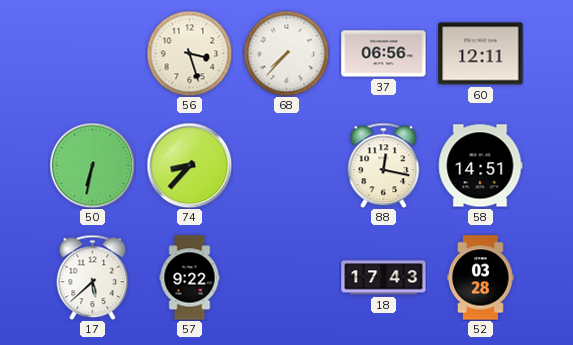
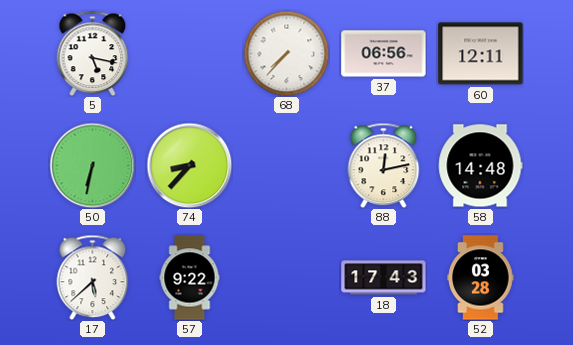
5: none -> 5:17
56: 3:27 -> none
88: 12:17 -> 12:13
58: 14:51 -> 14:48
